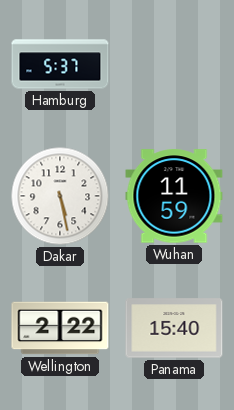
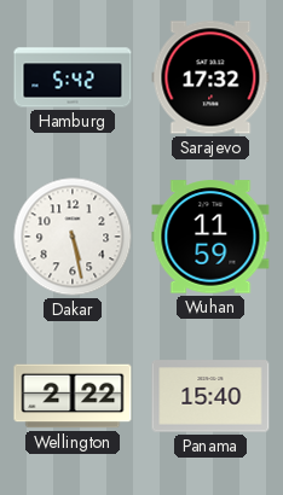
Hamburg: 5:37 -> 5:42
Sarajevo: none -> 17:32
